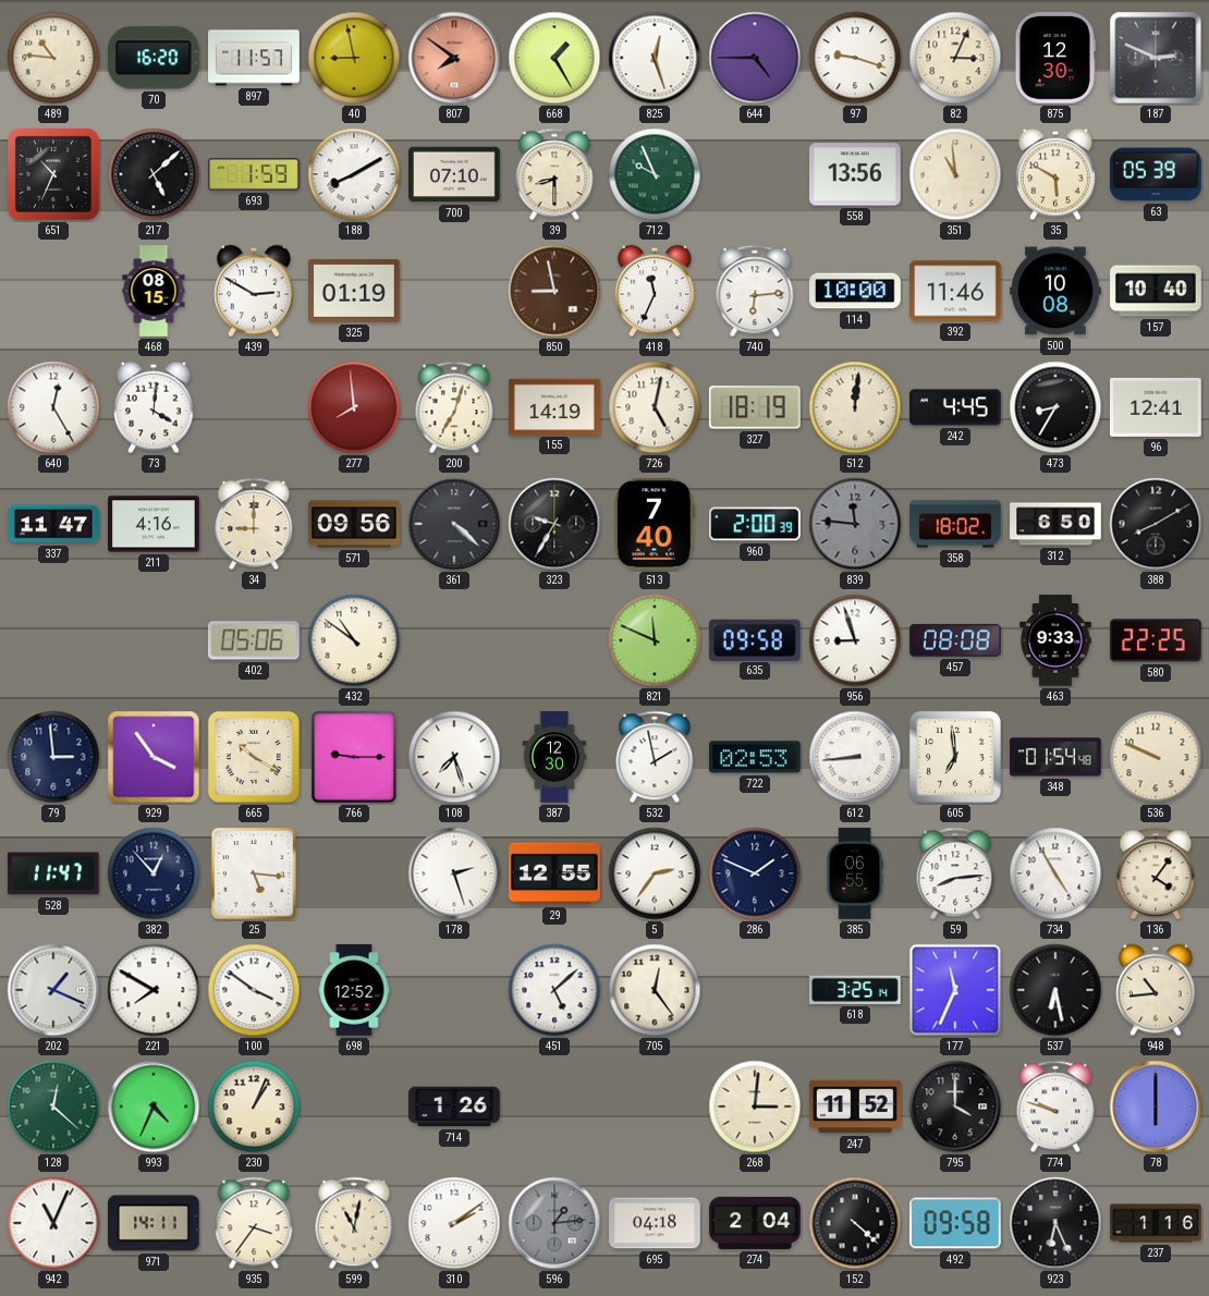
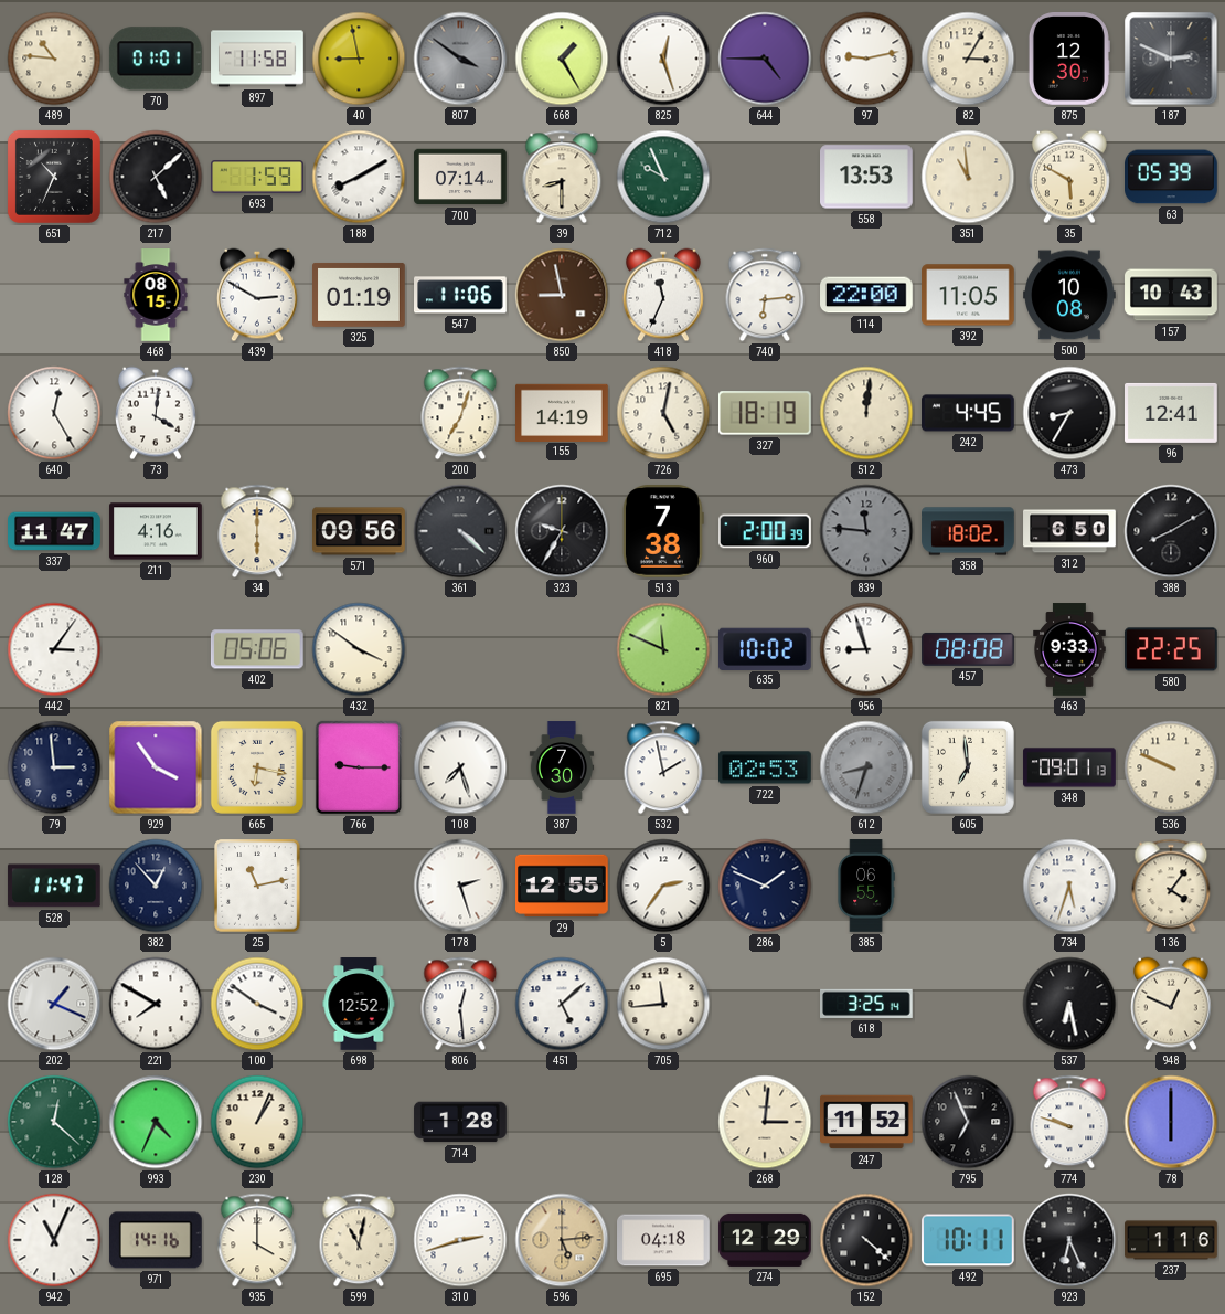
70: 16:20 -> 01:01
897: 11:57 -> 11:58
807: 7:51 -> 3:51
807 dial: salmon -> grey
97: 9:18 -> 9:13
82: 3:04 -> 3:05
700: 07:10 -> 07:14
558: 13:56 -> 13:53
547: none -> 11:06
114: 10:00 -> 22:00
392: 11:46 -> 11:05
157: 10:40 -> 10:43
277: 7:59 -> none
34: 9:00 -> 6:00
513: 7:40 -> 7:38
442: none -> 3:06
432: 10:51 -> 3:51
635: 09:58 -> 10:02
665: 10:20 -> 6:17
387: 12:30 -> 7:30
612: 8:44 -> 8:33
612 dial: white -> grey
348: 01:54 -> 09:01
25: 5:16 -> 11:13
59: 8:14 -> none
734: 4:55 -> 5:33
806: none -> 12:29
705: 12:24 -> 11:44
177: 11:34 -> none
948: 10:44 -> 12:49
714: 1:26 -> 1:28
795: 4:00 -> 6:56
971: 14:11 -> 14:16
935: 3:36 -> 4:00
310: 2:09 -> 2:42
596: 1:14 -> 5:14
596 dial: grey -> champagne
274: 2:04 -> 12:29
492: 09:58 -> 10:11
